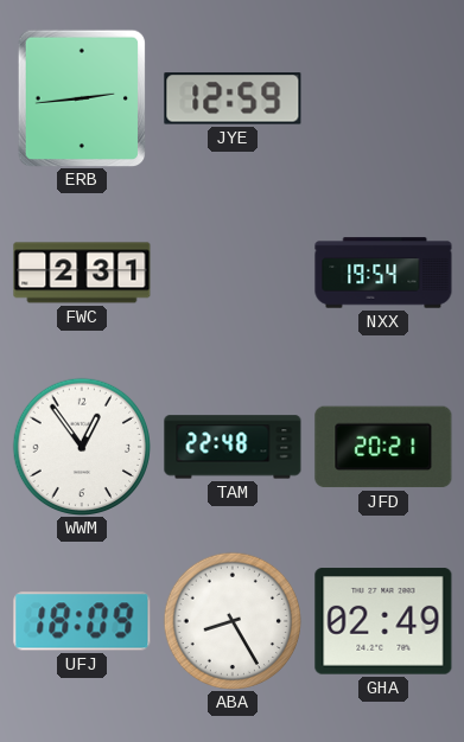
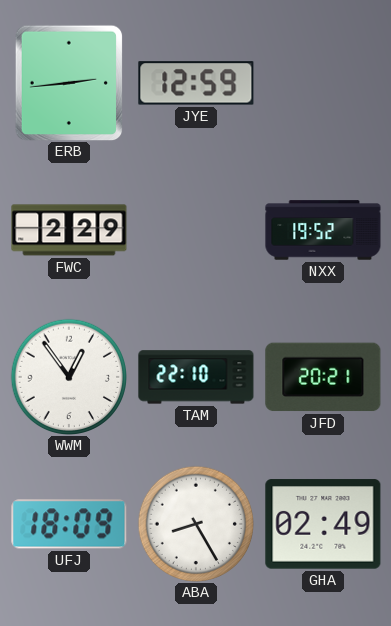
FWC: 2:31 -> 2:29
NXX: 19:54 -> 19:52
TAM: 22:48 -> 22:10
